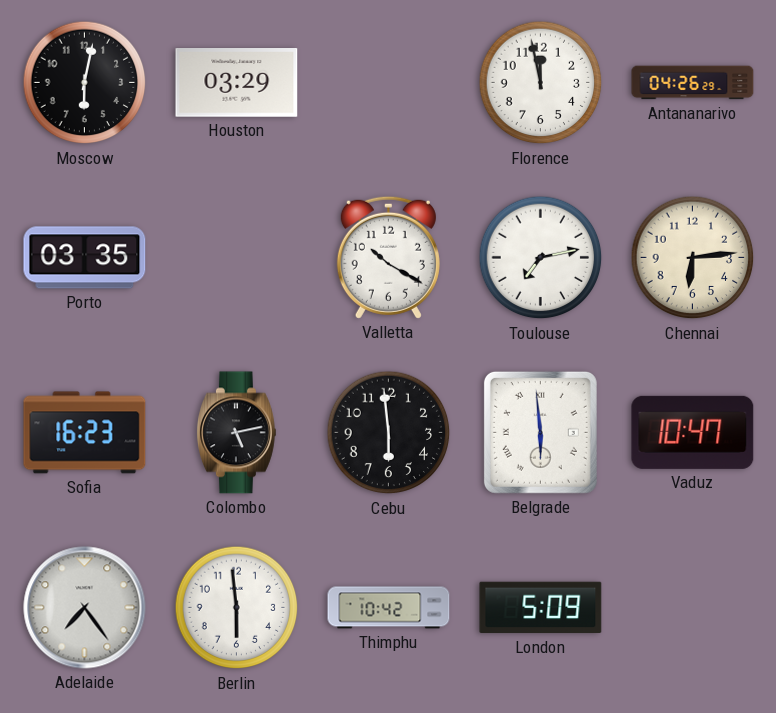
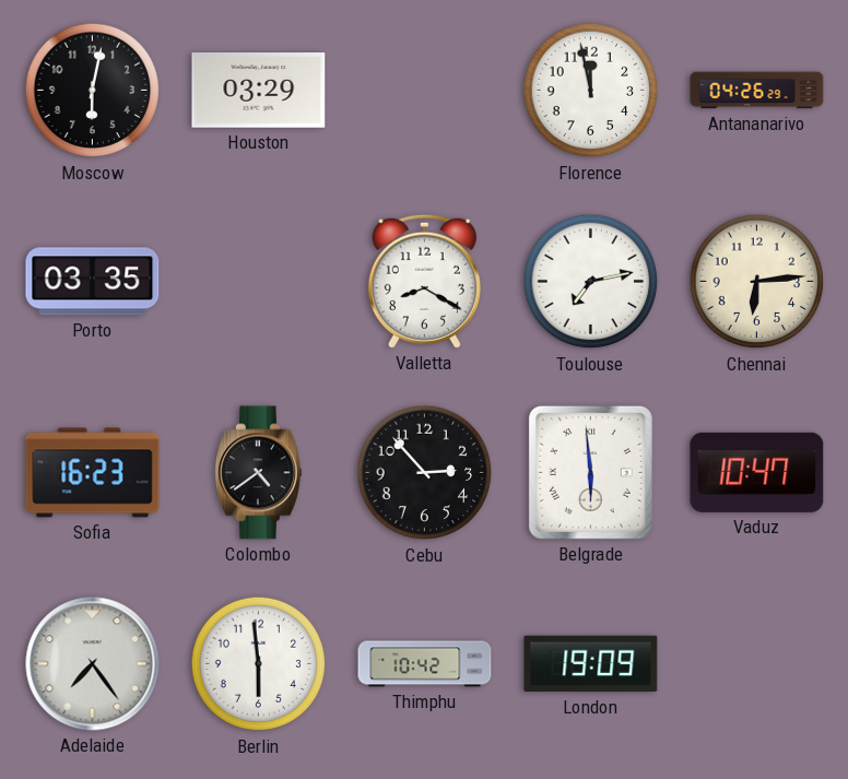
Valletta: 10:20 -> 8:20
Colombo: 5:13 -> 4:39
Cebu: 5:59 -> 2:53
London: 5:09 -> 19:09
